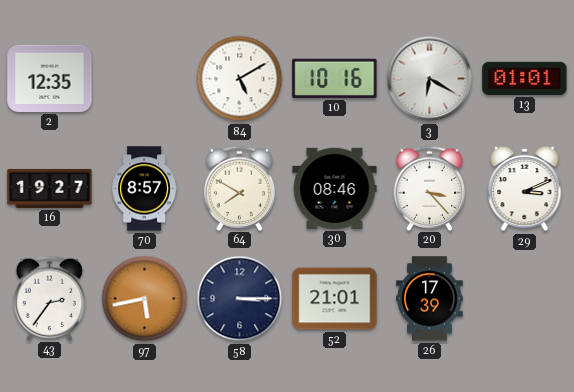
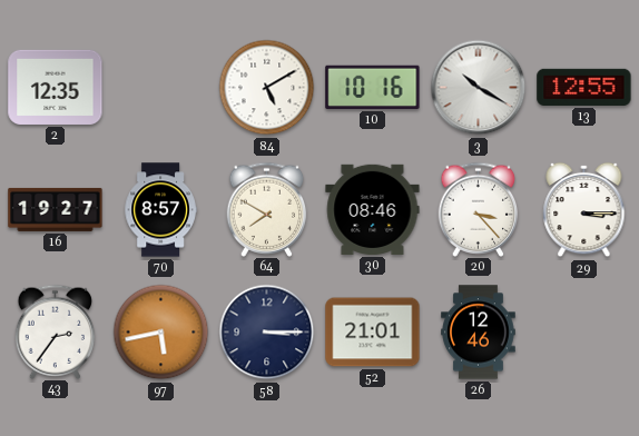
3: 6:20 -> 10:20
13: 01:01 -> 12:55
29: 3:11 -> 3:15
26: 17:39 -> 12:46
